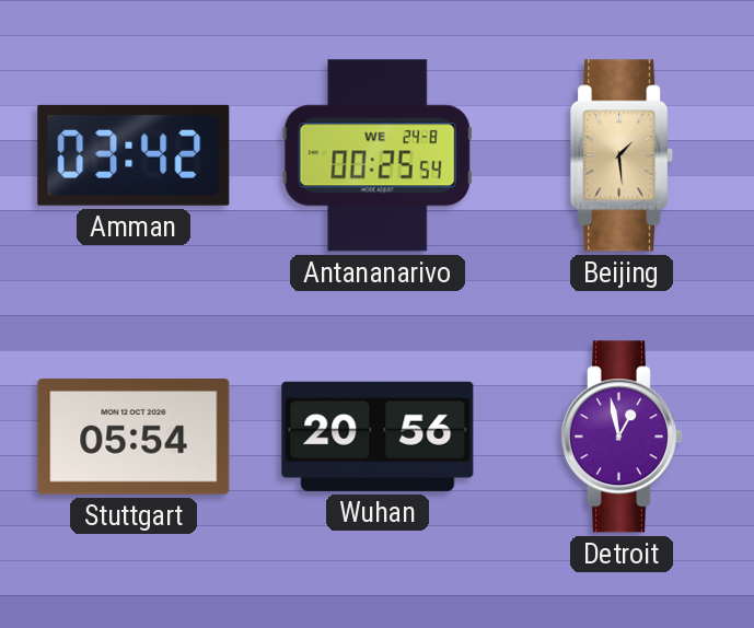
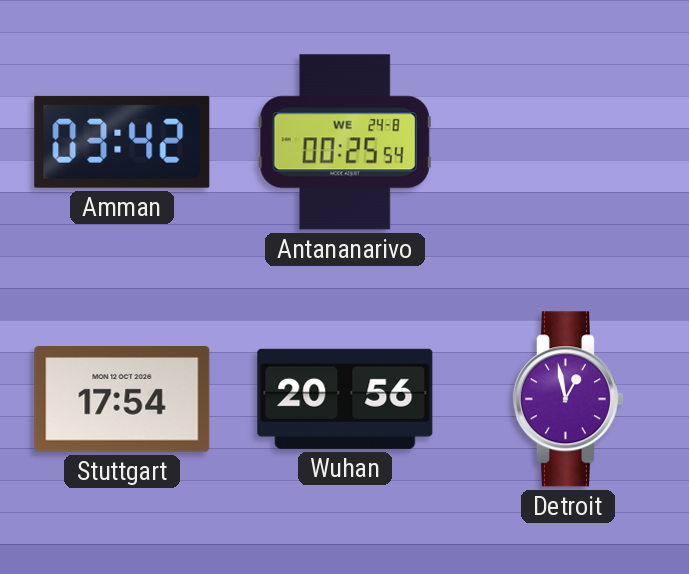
Beijing: 1:29 -> none
Stuttgart: 05:54 -> 17:54
